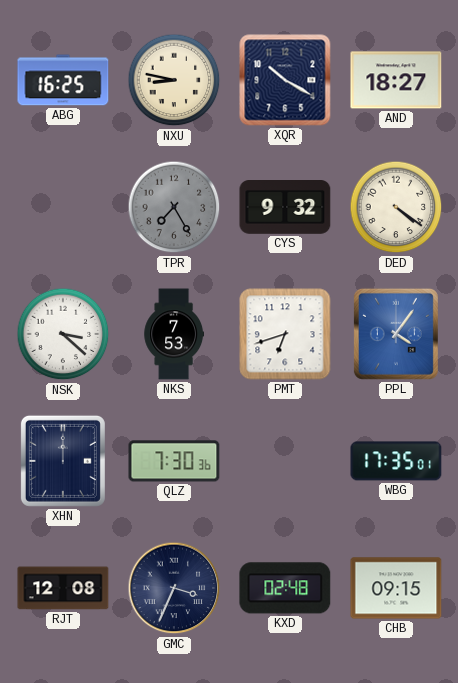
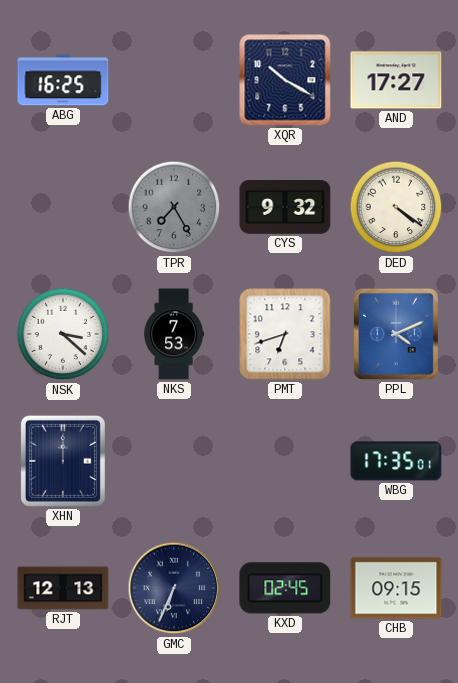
NXU: 8:47 -> none
AND: 18:27 -> 17:27
PPL: 4:06 -> 4:11
QLZ: 7:30 -> none
RJT: 12:08 -> 12:13
GMC: 3:34 -> 6:34
KXD: 02:48 -> 02:45
